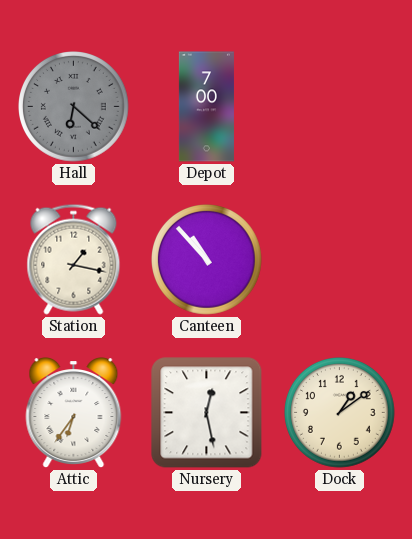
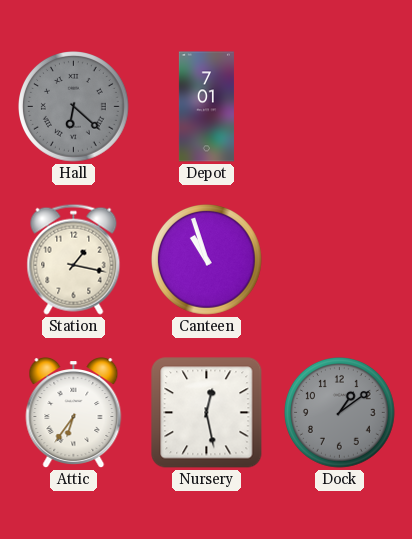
Depot: 7:00 -> 7:01
Canteen: 10:53 -> 10:57
Dock dial: cream -> grey
